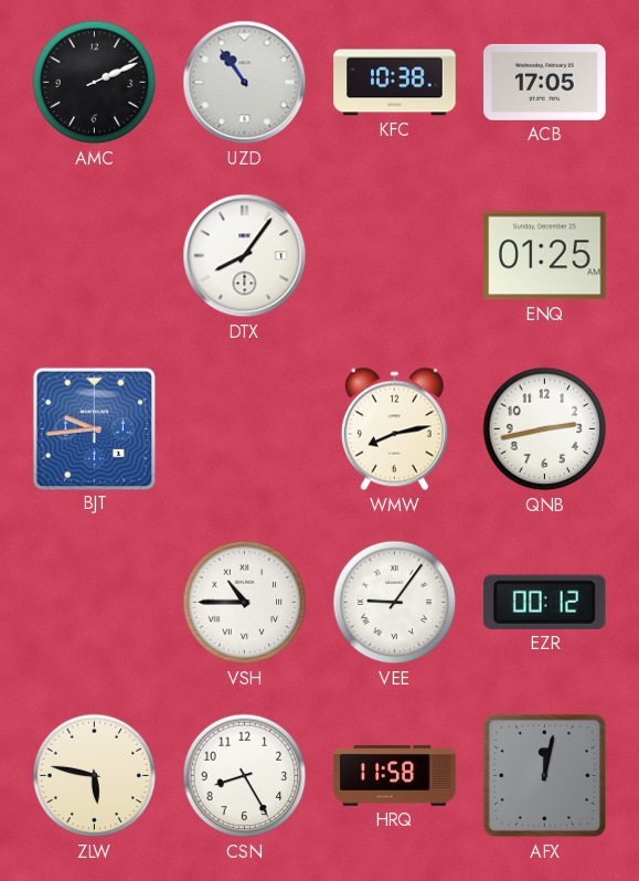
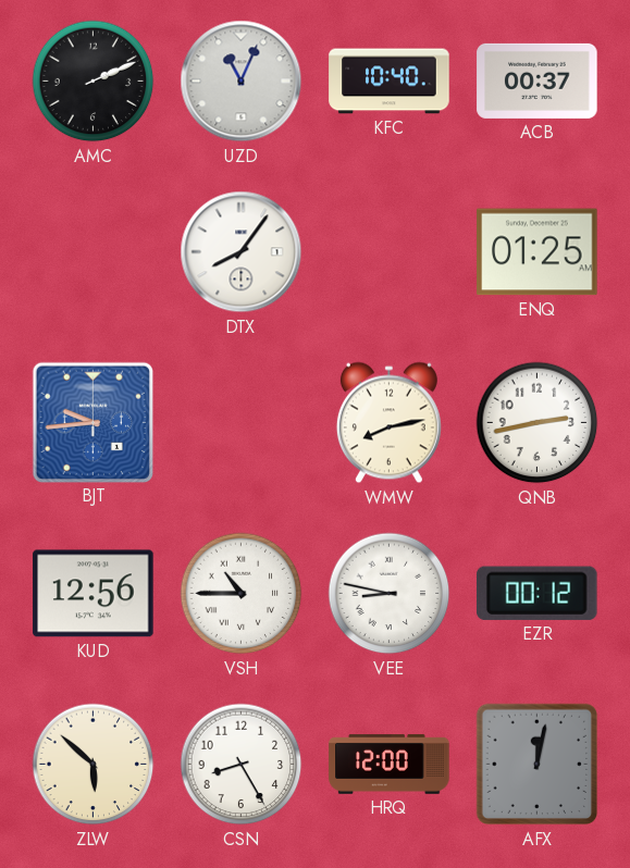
UZD: 10:54 -> 11:04
KFC: 10:38 -> 10:40
ACB: 17:05 -> 00:37
KUD: none -> 12:56
VEE: 9:06 -> 8:47
ZLW: 5:47 -> 5:52
HRQ: 11:58 -> 12:00
